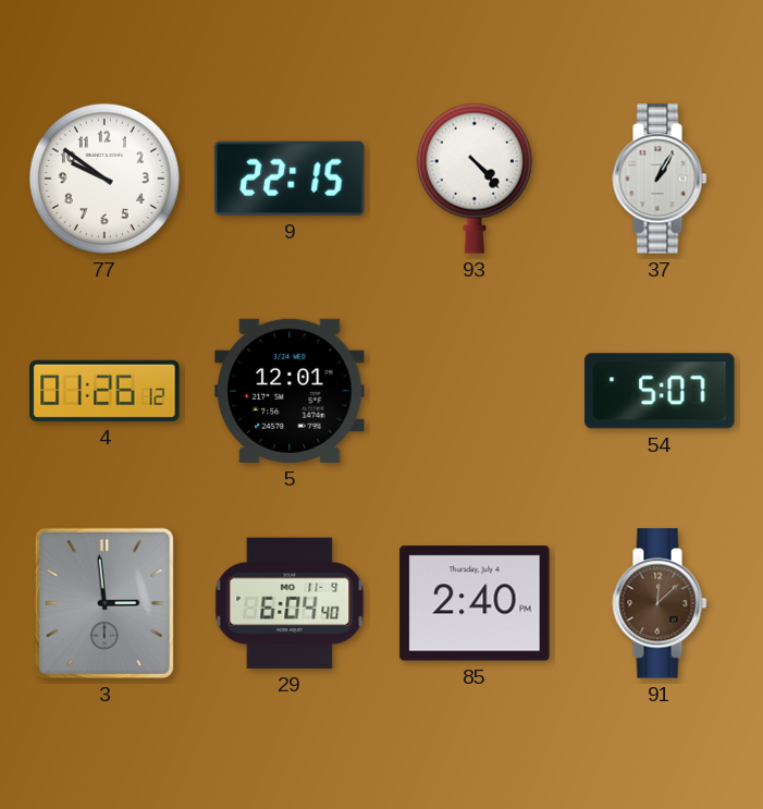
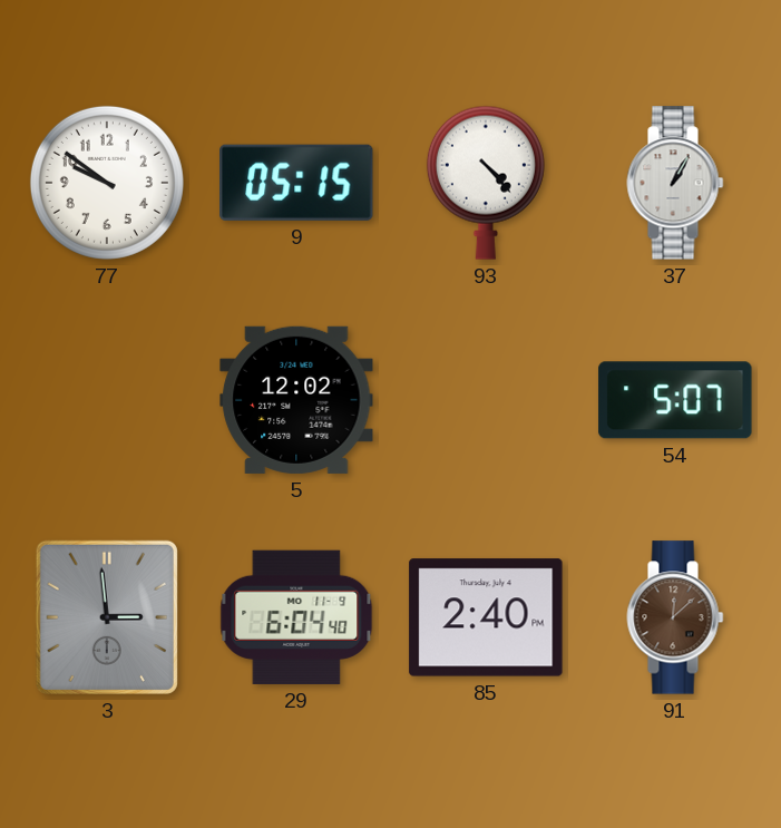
9: 22:15 -> 05:15
4: 01:26 -> none
5: 12:01 -> 12:02
